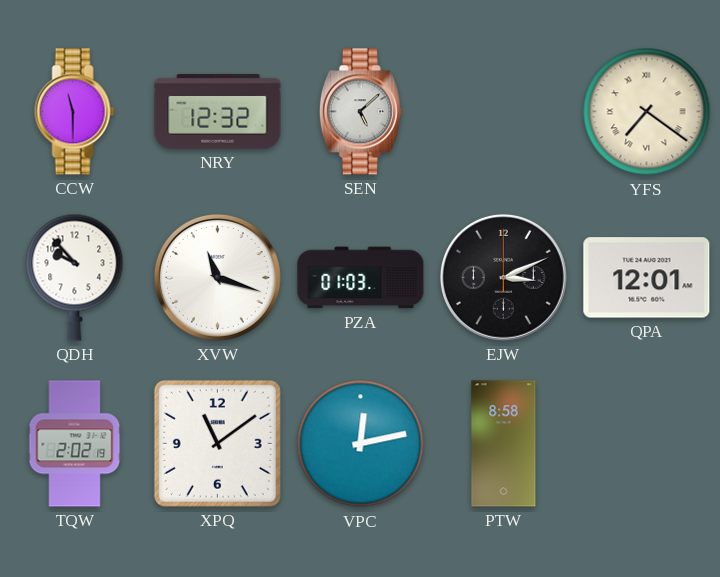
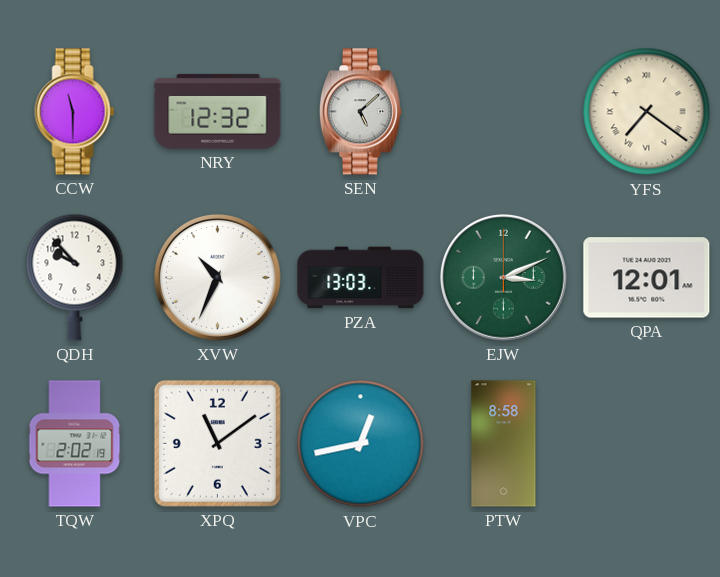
XVW: 11:18 -> 10:34
PZA: 01:03 -> 13:03
EJW dial: black -> green
VPC: 12:13 -> 12:43
